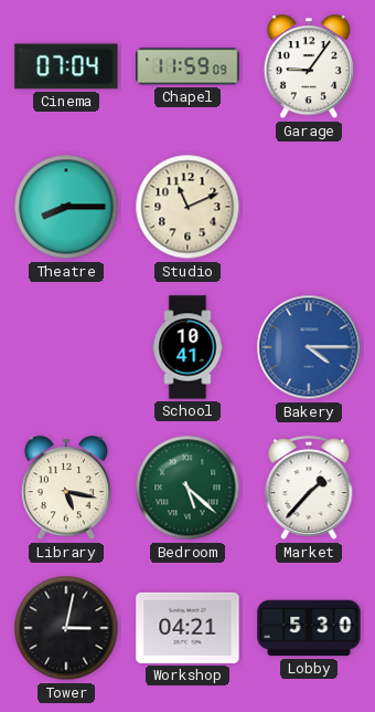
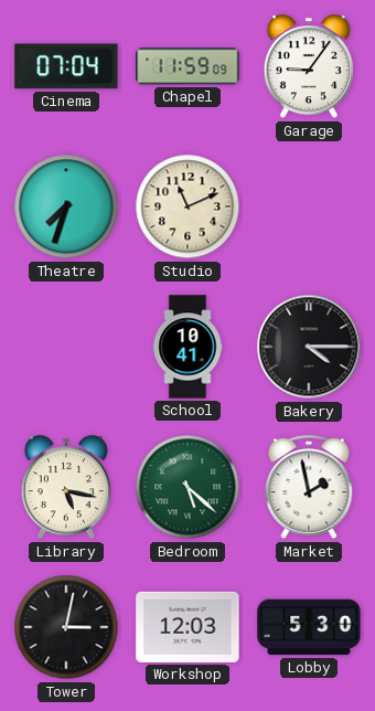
Theatre: 8:15 -> 7:33
Bakery dial: blue -> black
Market: 1:37 -> 1:58
Workshop: 04:21 -> 12:03
